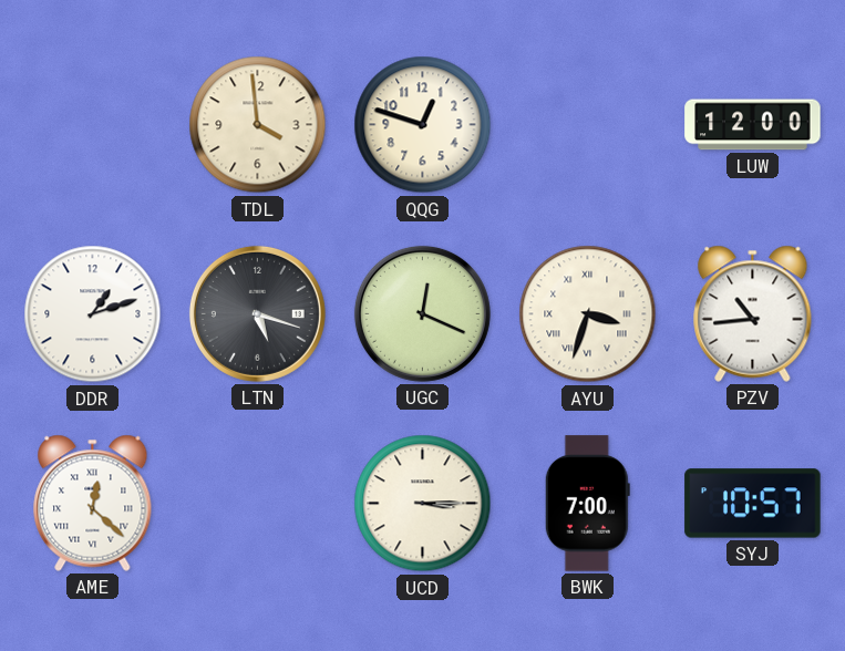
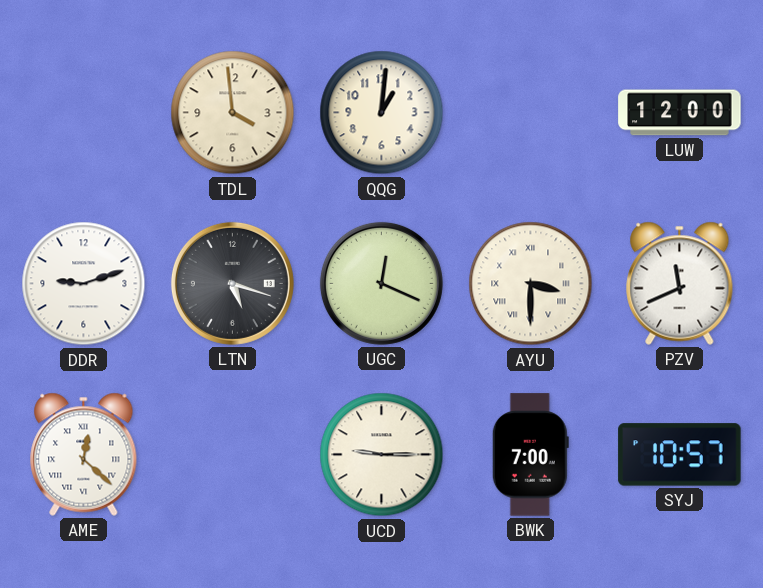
QQG: 12:48 -> 1:01
DDR: 1:12 -> 9:12
AYU: 3:33 -> 3:30
PZV: 10:44 -> 11:41
UCD: 3:15 -> 9:15
